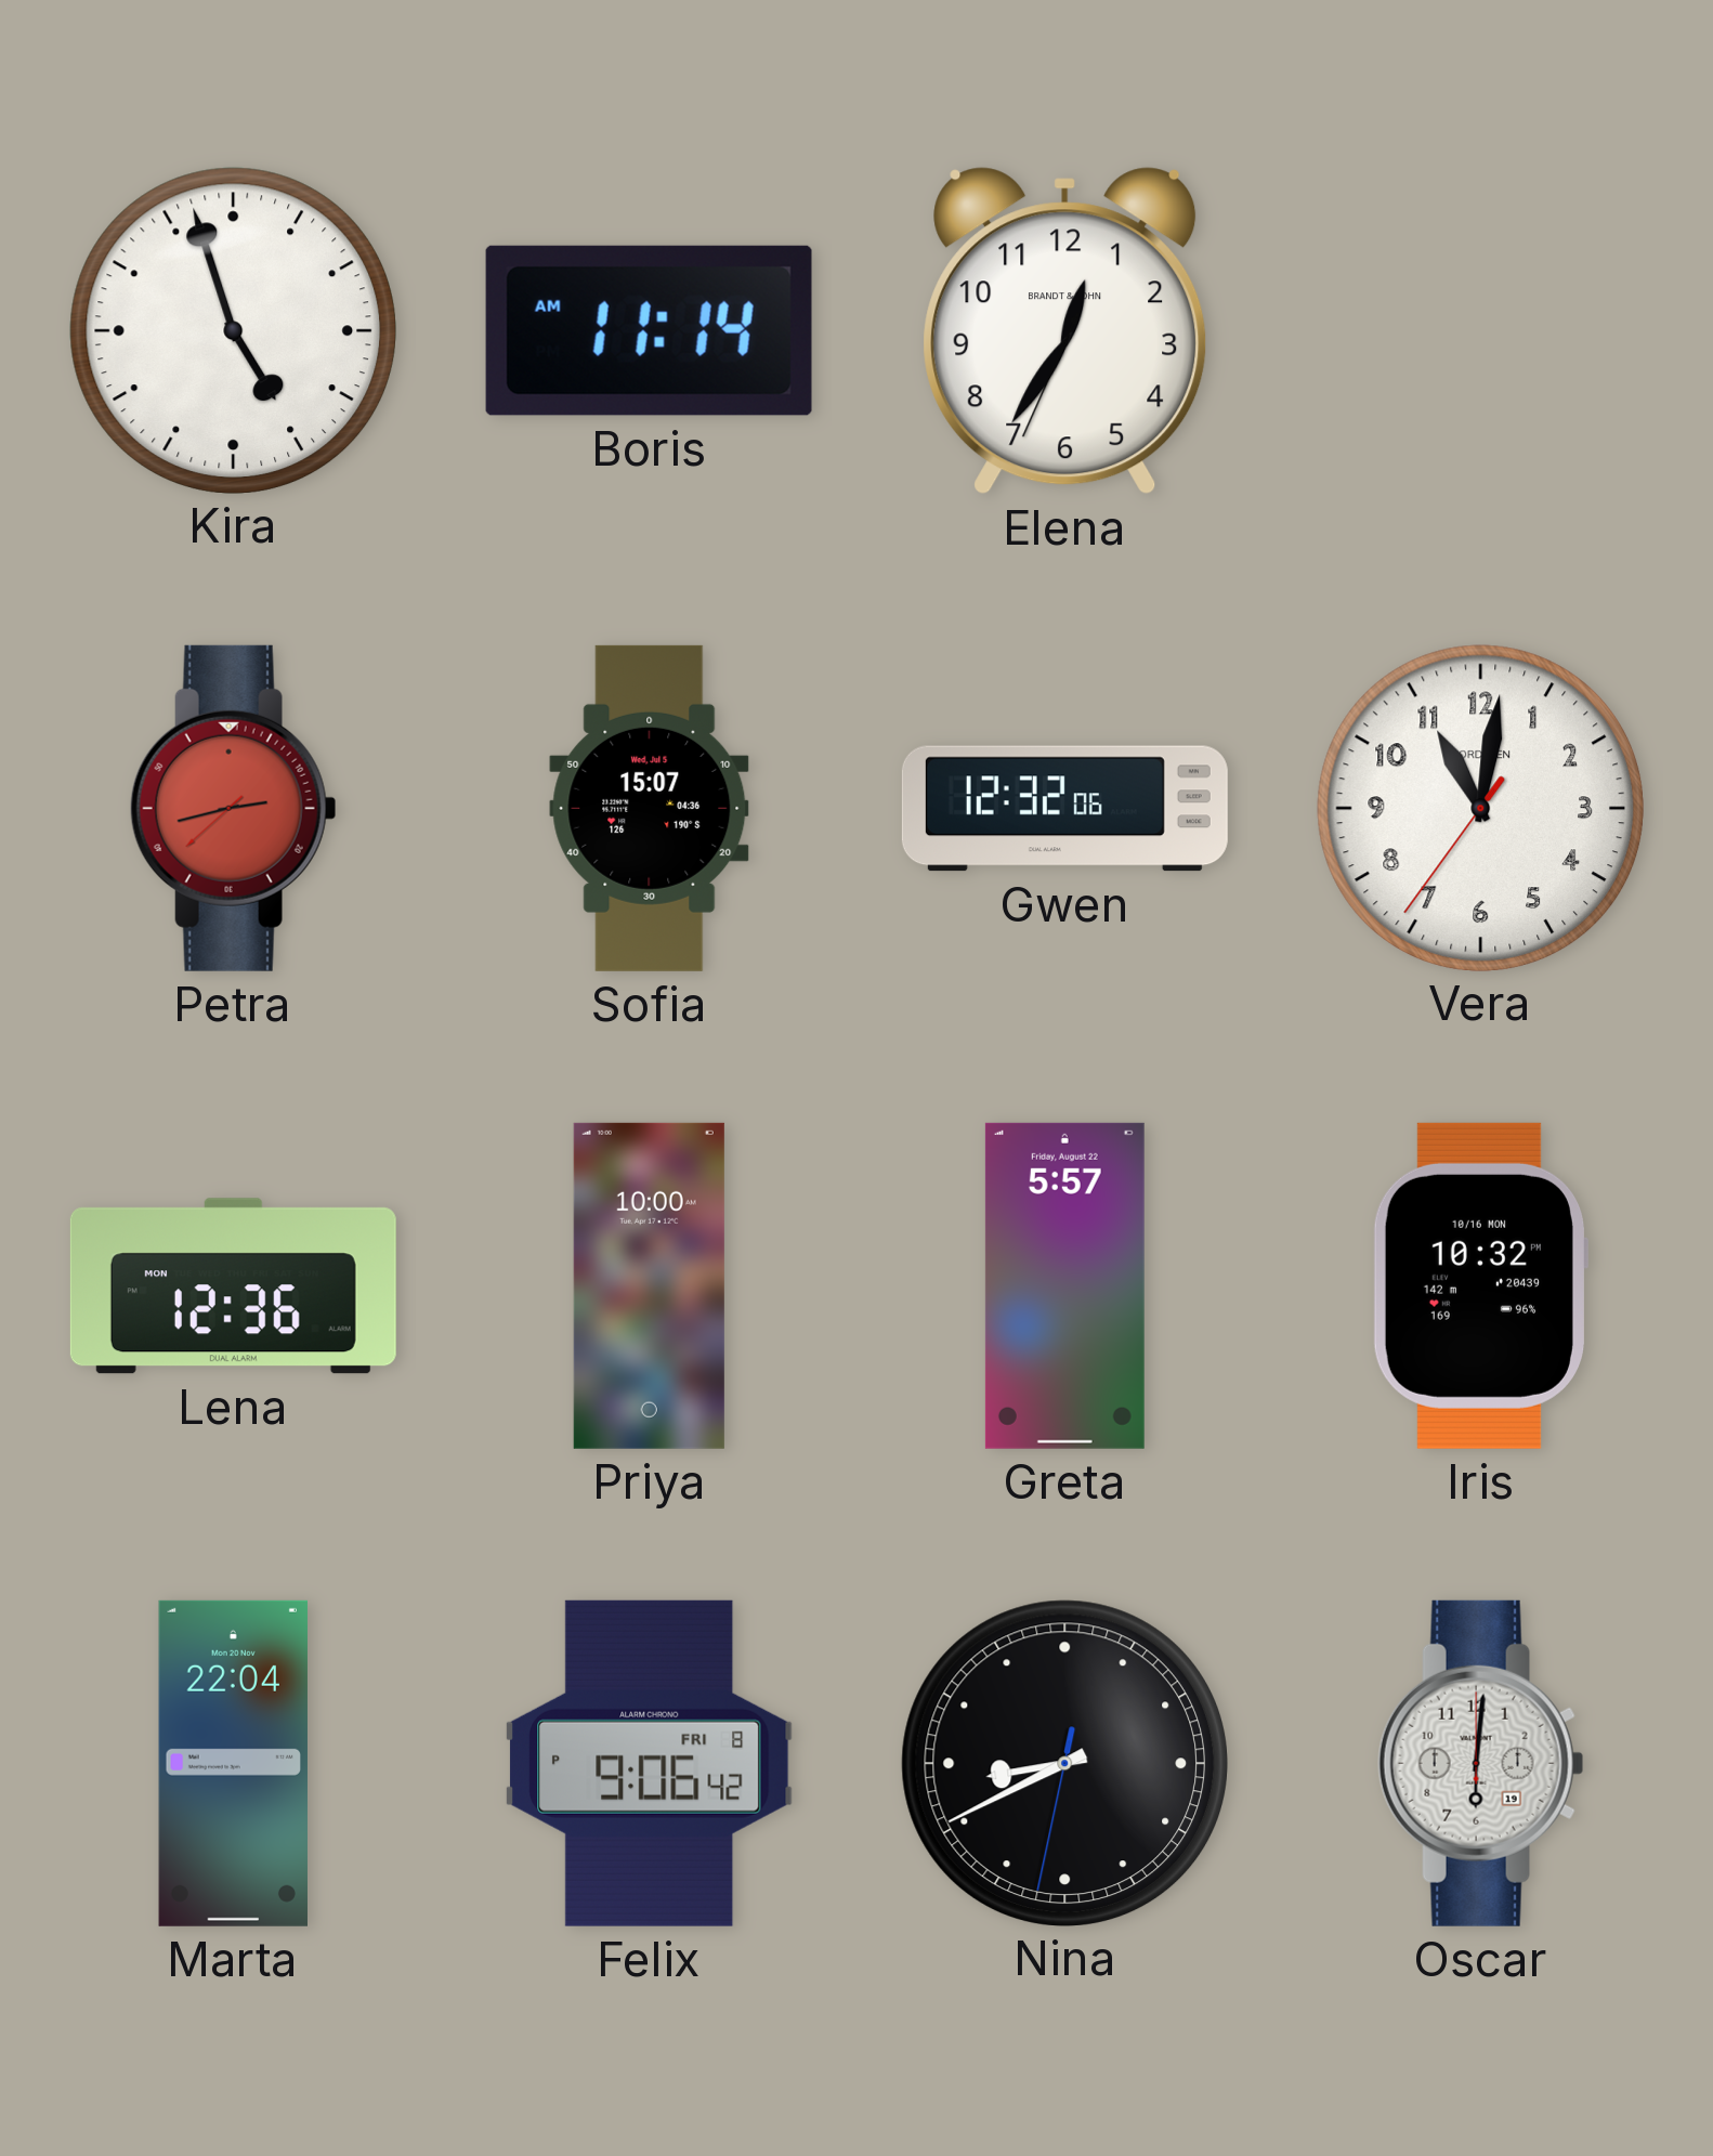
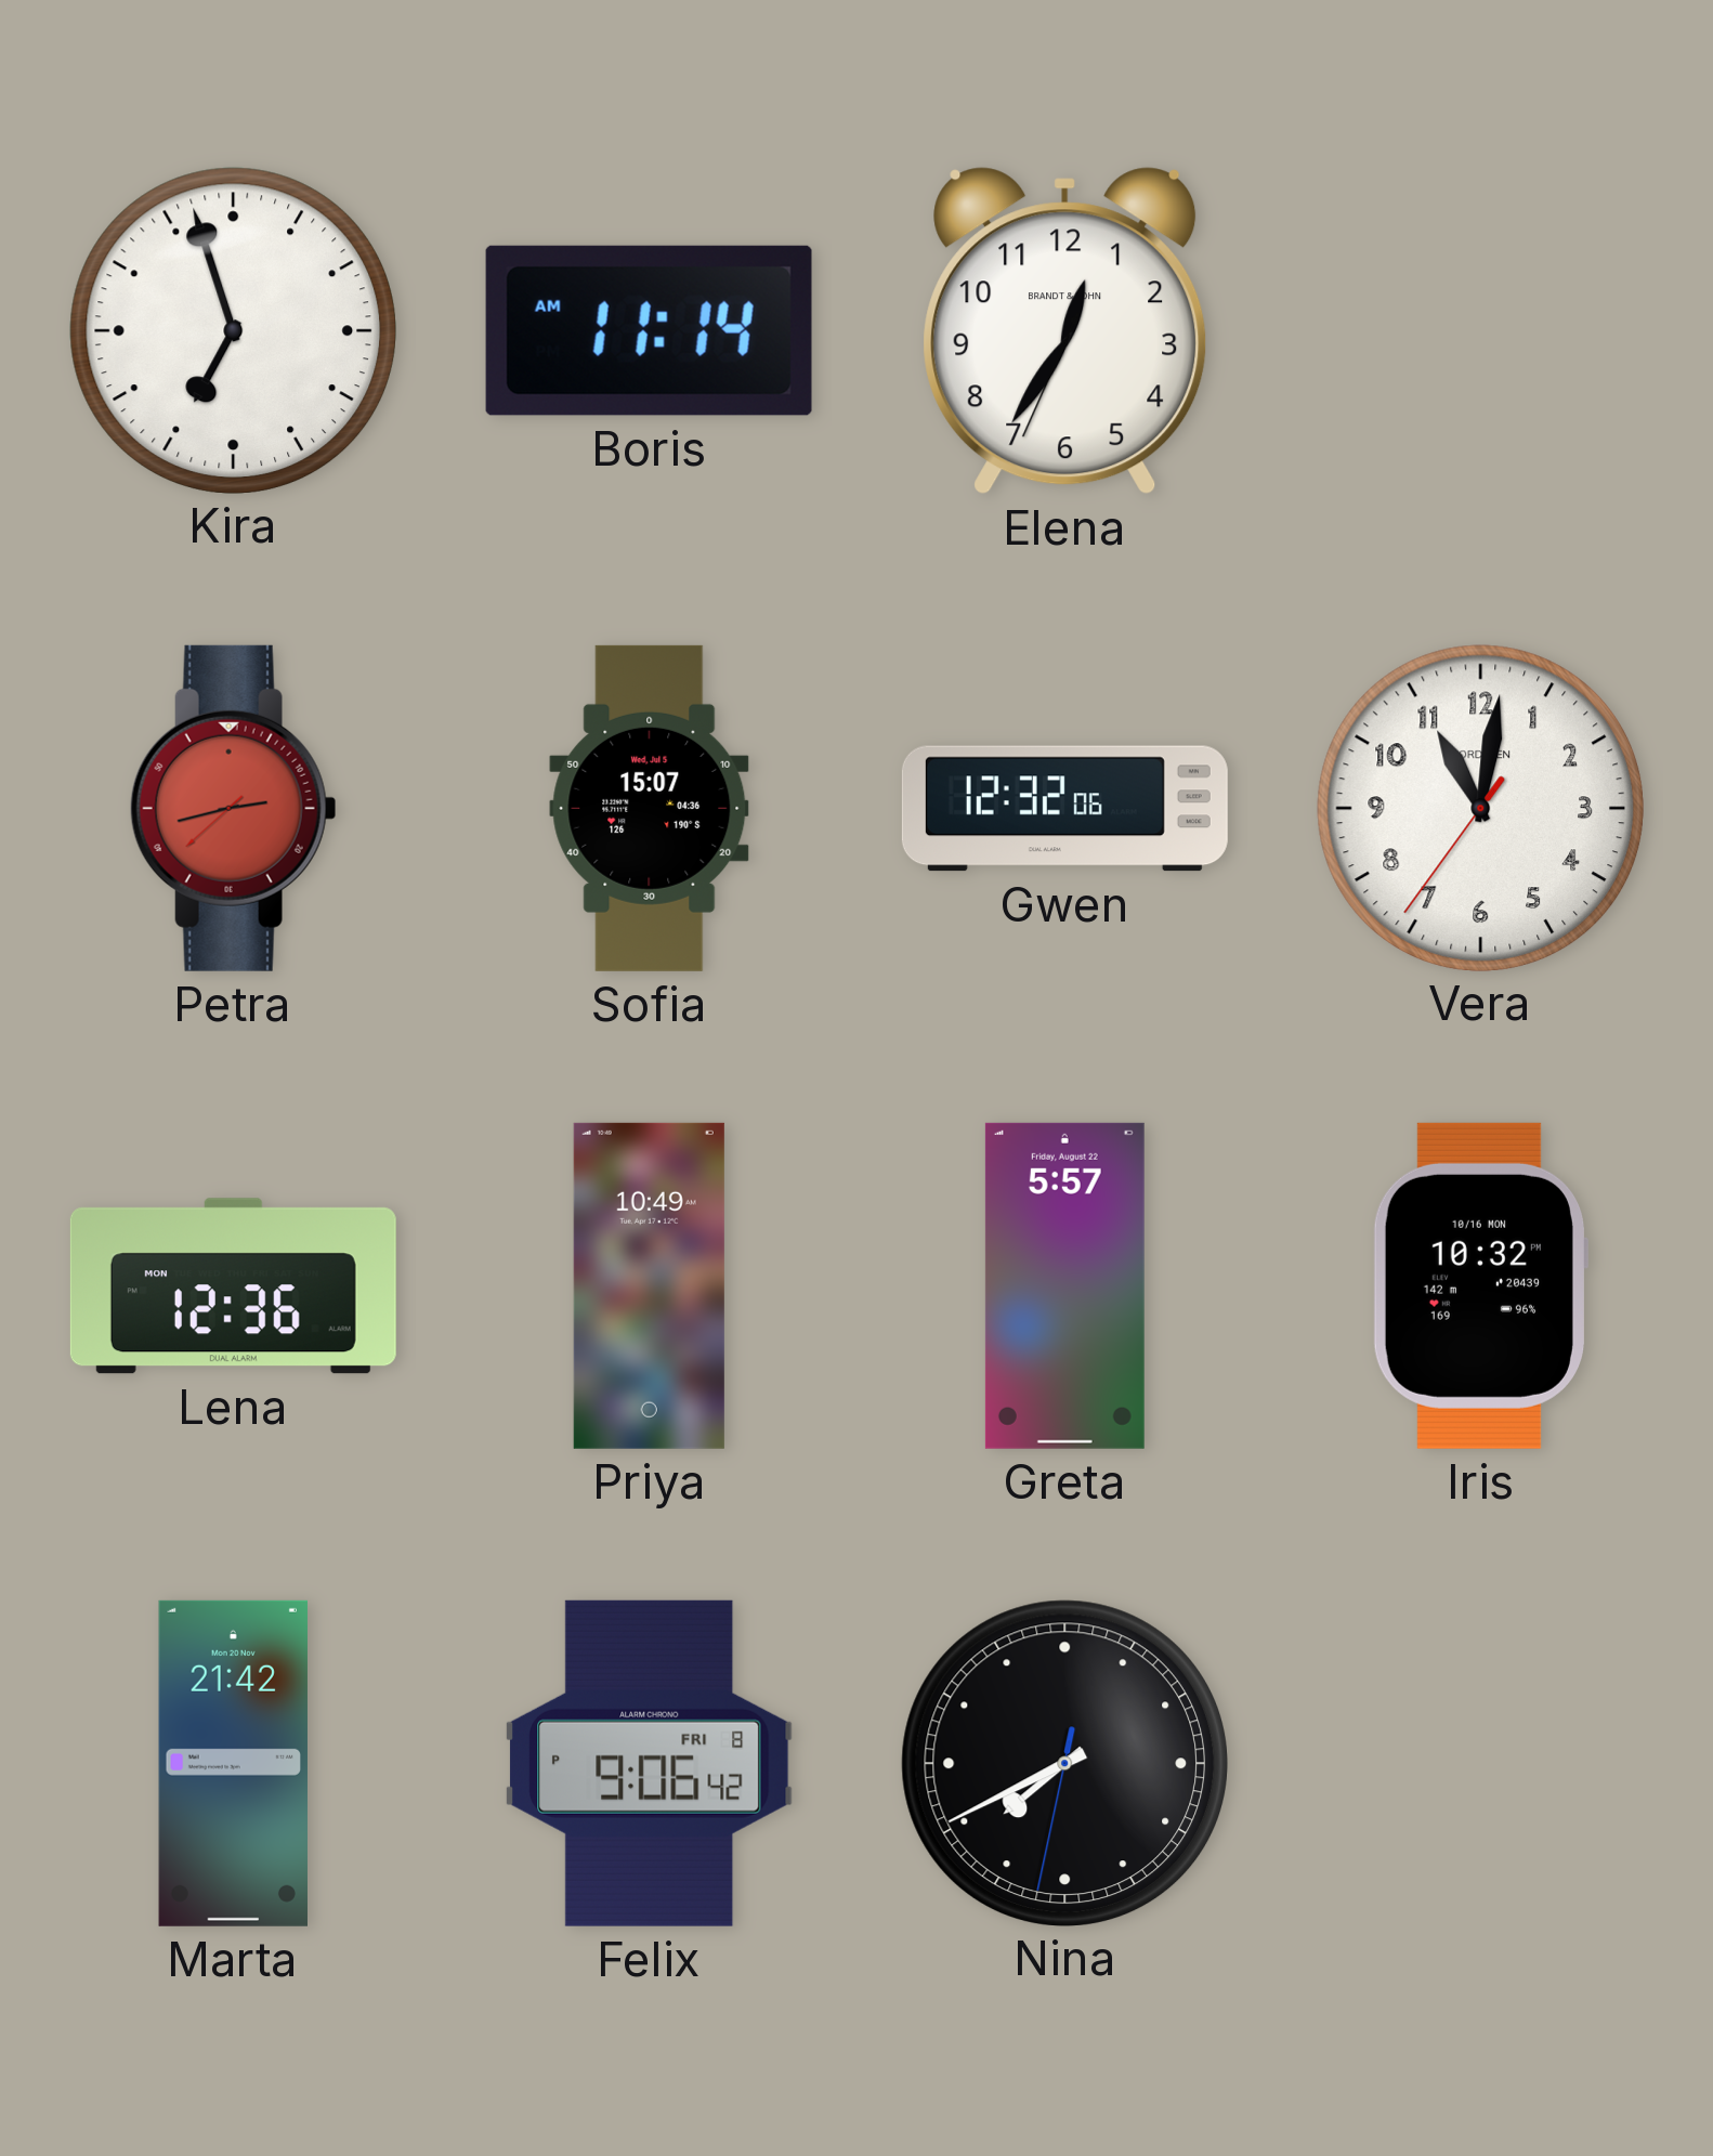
Kira: 4:57 -> 6:57
Priya: 10:00 -> 10:49
Marta: 22:04 -> 21:42
Nina: 8:40 -> 7:40
Oscar: 6:01 -> none
